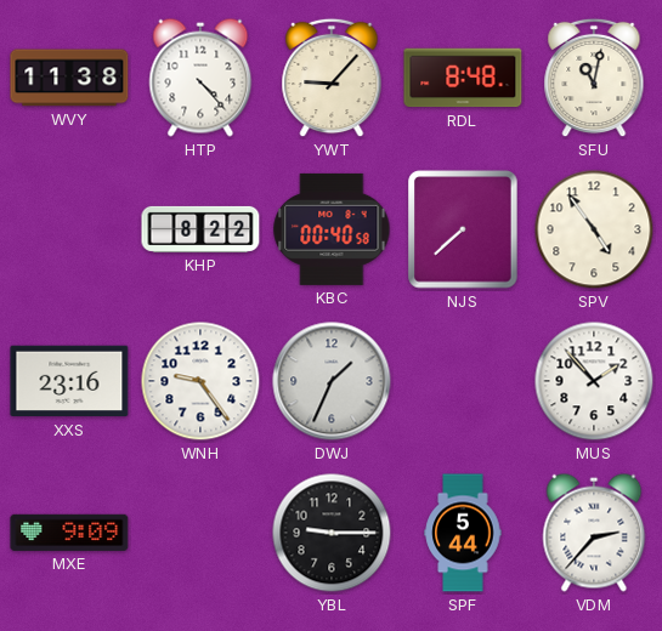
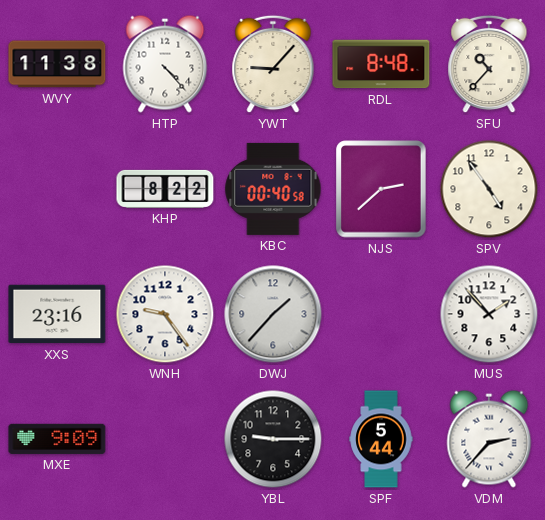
SFU: 11:02 -> 10:37
NJS: 7:38 -> 2:38
DWJ: 1:34 -> 1:37
